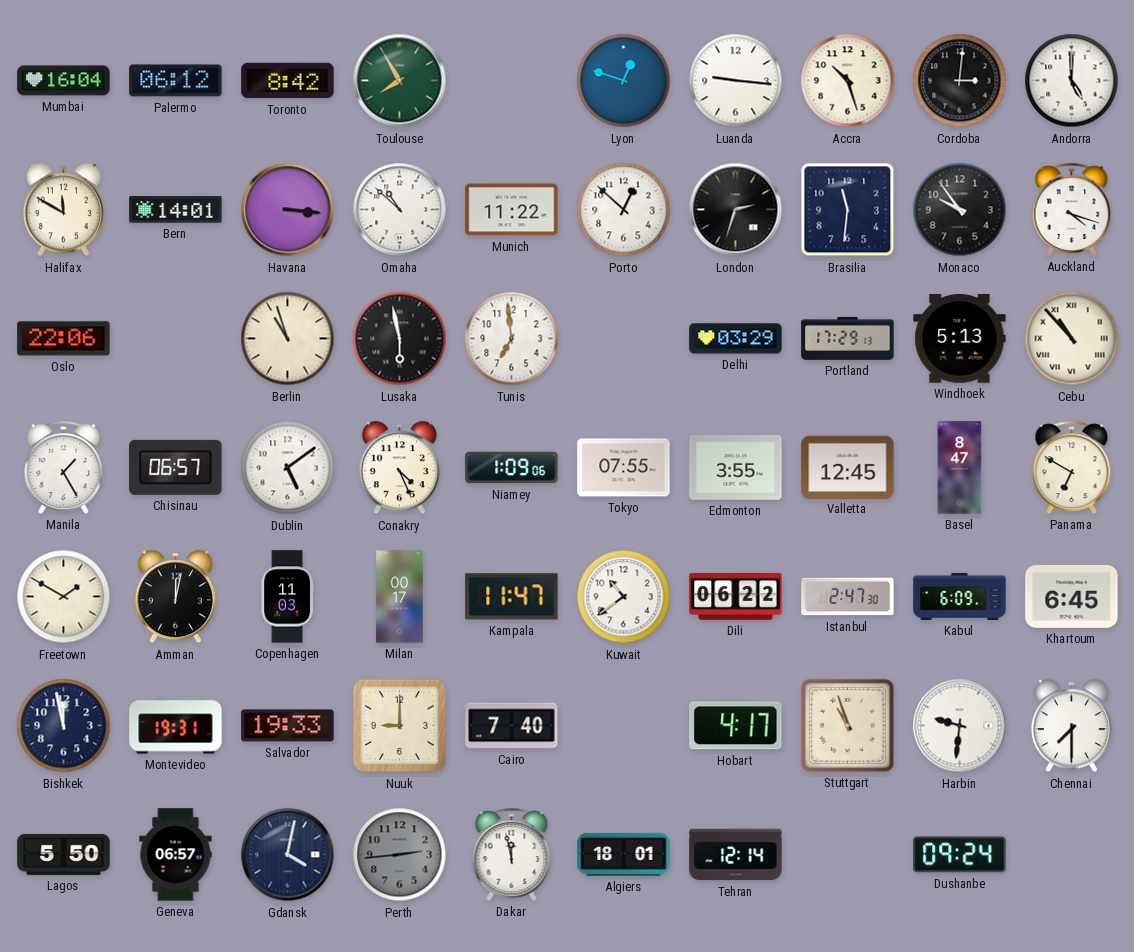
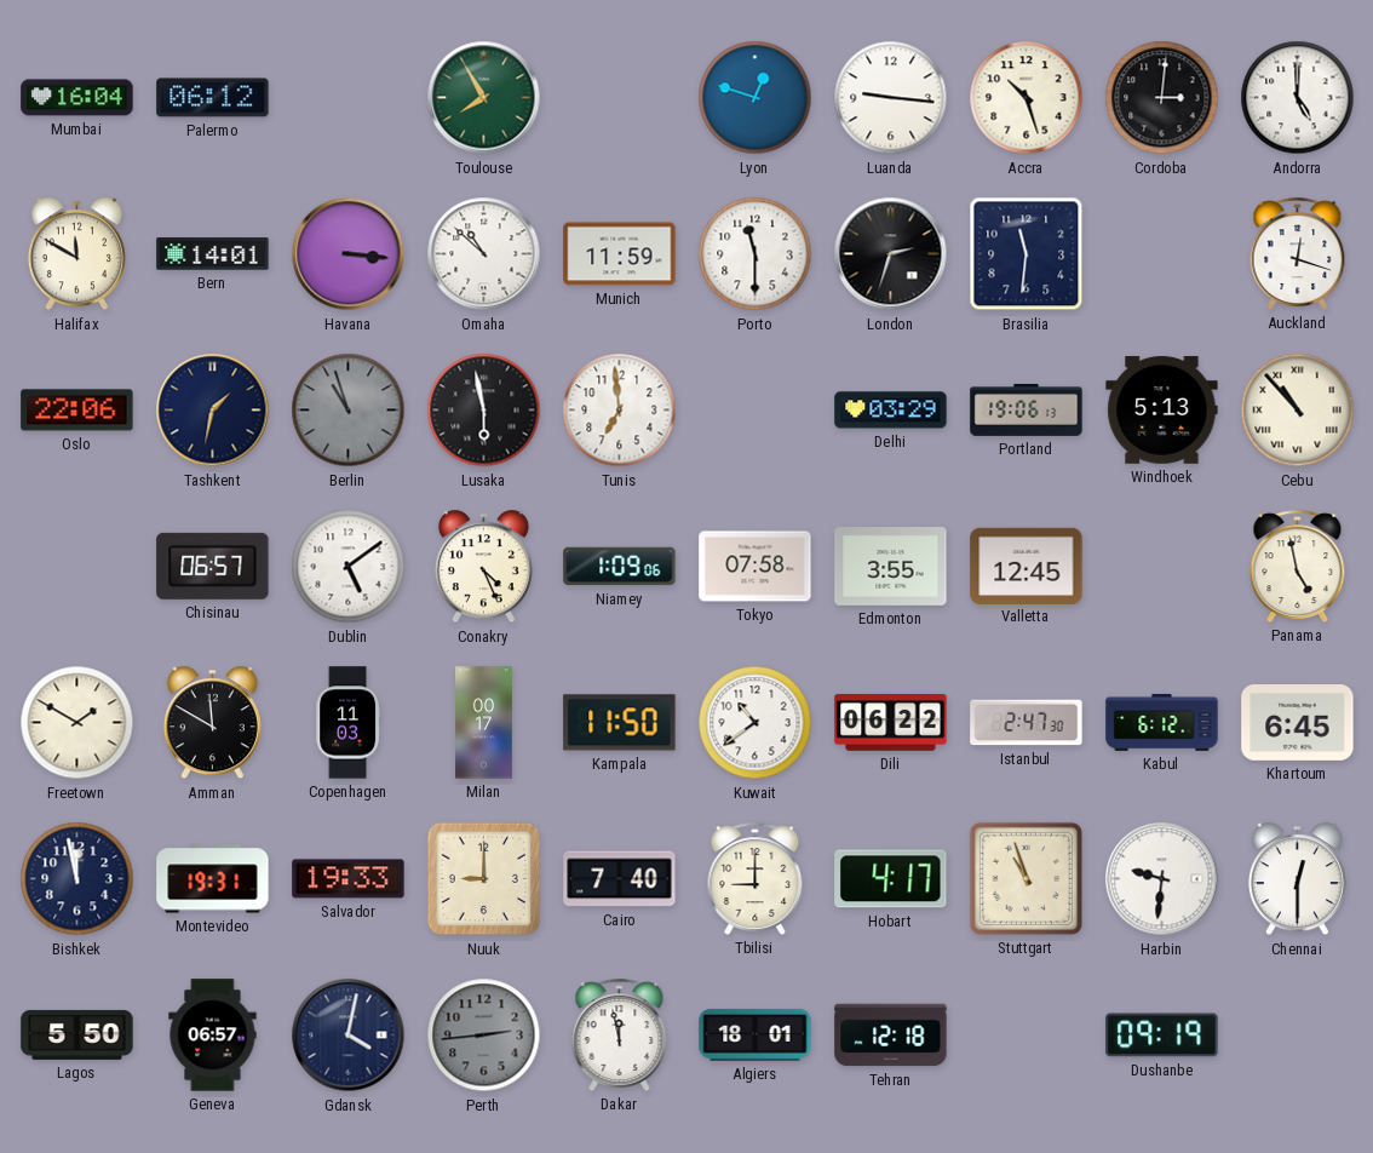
Toronto: 8:42 -> none
Munich: 11:22 -> 11:59
Porto: 12:52 -> 11:30
Monaco: 9:54 -> none
Auckland: 4:18 -> 12:18
Tashkent: none -> 1:32
Berlin dial: cream -> grey
Portland: 17:29 -> 19:06
Manila: 1:25 -> none
Tokyo: 07:55 -> 07:58
Basel: 8:47 -> none
Panama: 6:50 -> 4:58
Amman: 12:02 -> 11:50
Kampala: 11:47 -> 11:50
Kabul: 6:09 -> 6:12
Tbilisi: none -> 9:00
Chennai: 7:30 -> 12:30
Tehran: 12:14 -> 12:18
Dushanbe: 09:24 -> 09:19
